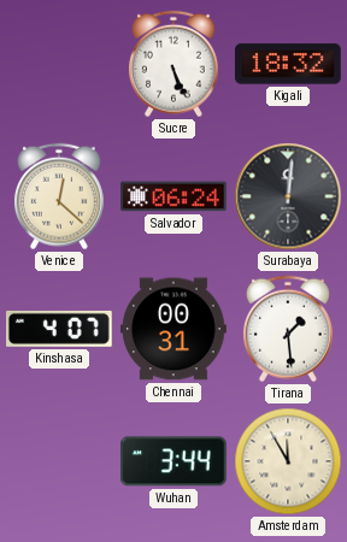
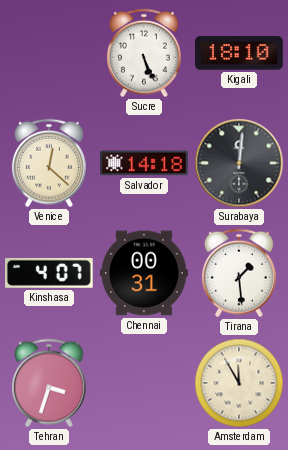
Kigali: 18:32 -> 18:10
Salvador: 06:24 -> 14:18
Tehran: none -> 3:33
Wuhan: 3:44 -> none
